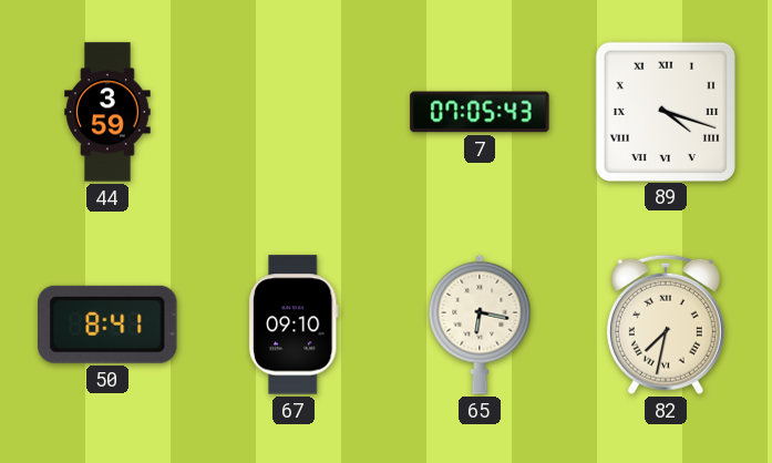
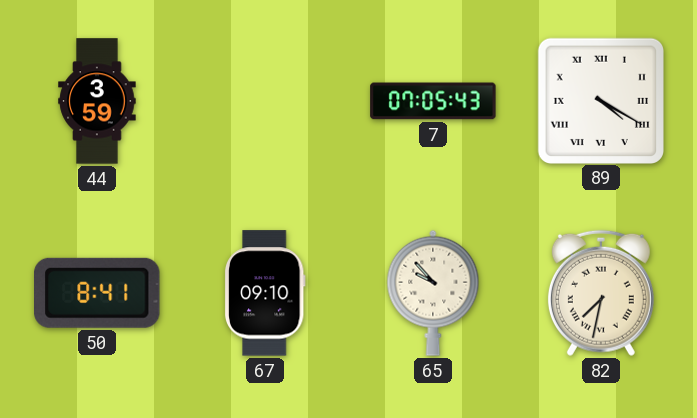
89: 4:18 -> 4:20
65: 6:17 -> 9:53
